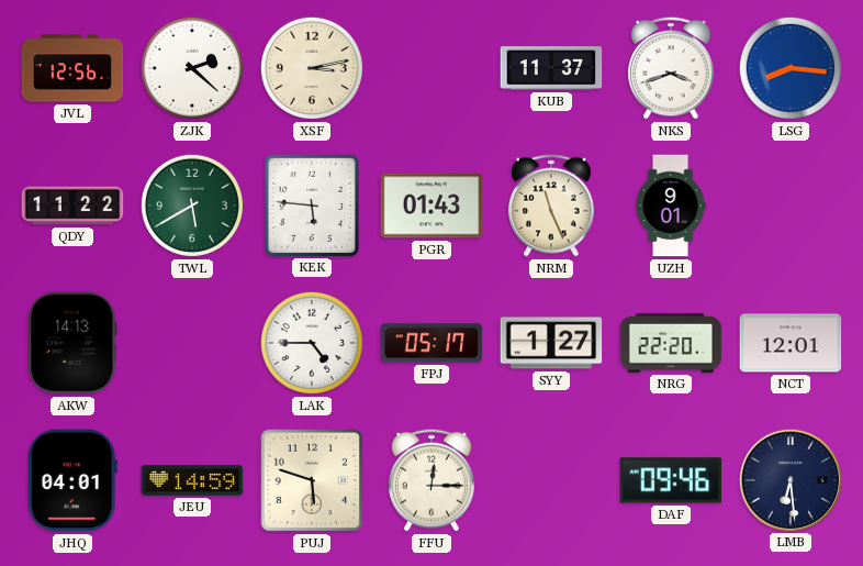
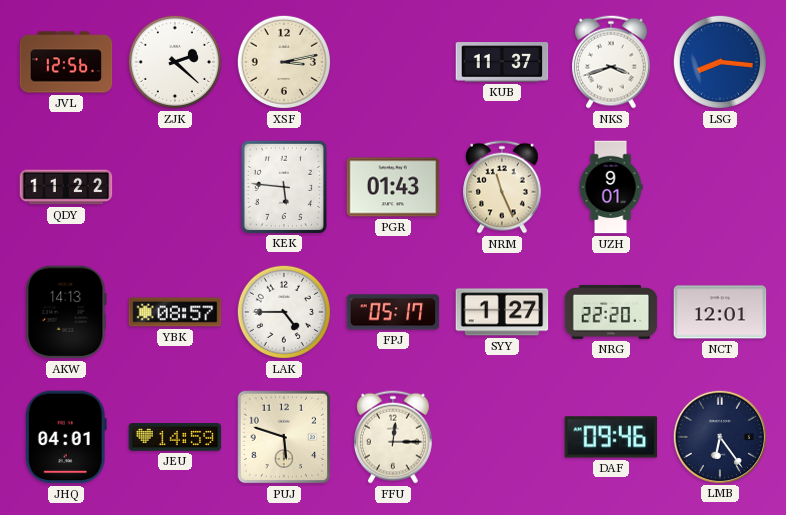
TWL: 5:40 -> none
YBK: none -> 08:57
LMB: 6:29 -> 6:24
